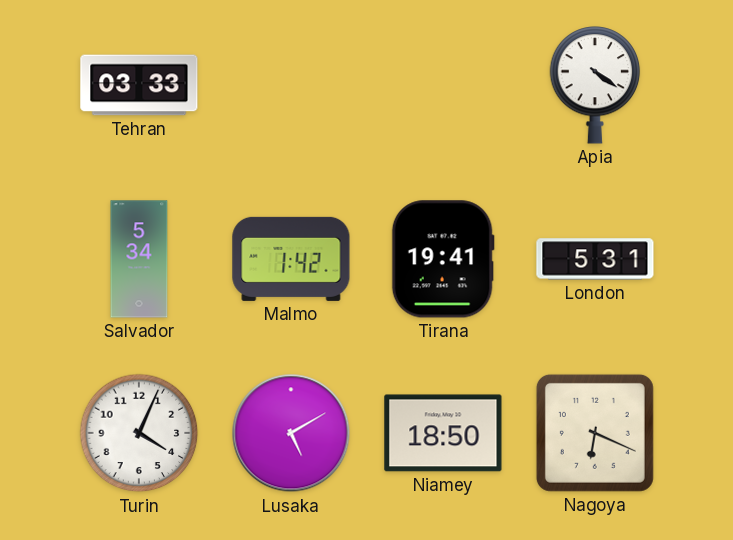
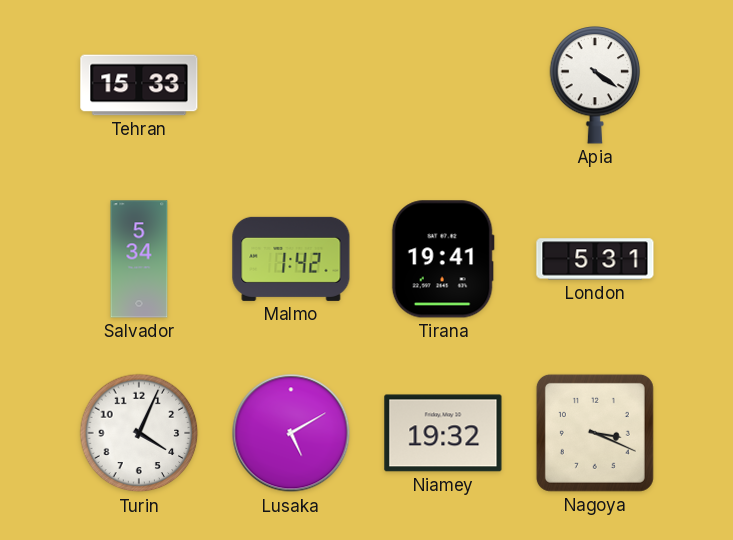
Tehran: 03:33 -> 15:33
Niamey: 18:50 -> 19:32
Nagoya: 6:19 -> 3:19
